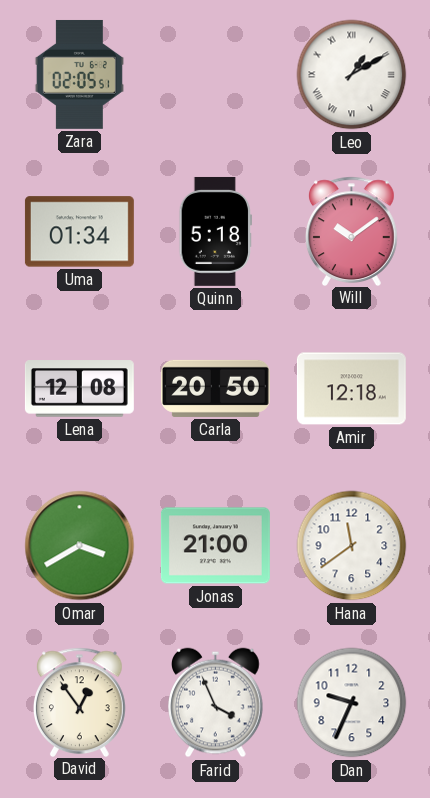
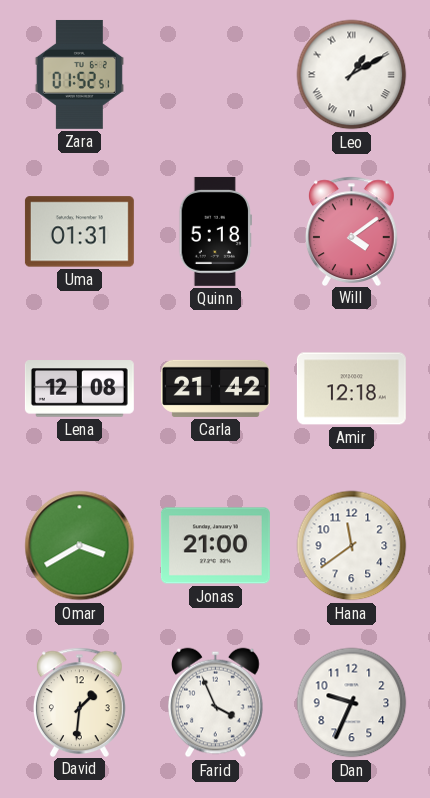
Zara: 02:05 -> 01:52
Uma: 01:34 -> 01:31
Will: 10:09 -> 4:09
Carla: 20:50 -> 21:42
David: 12:54 -> 1:31
